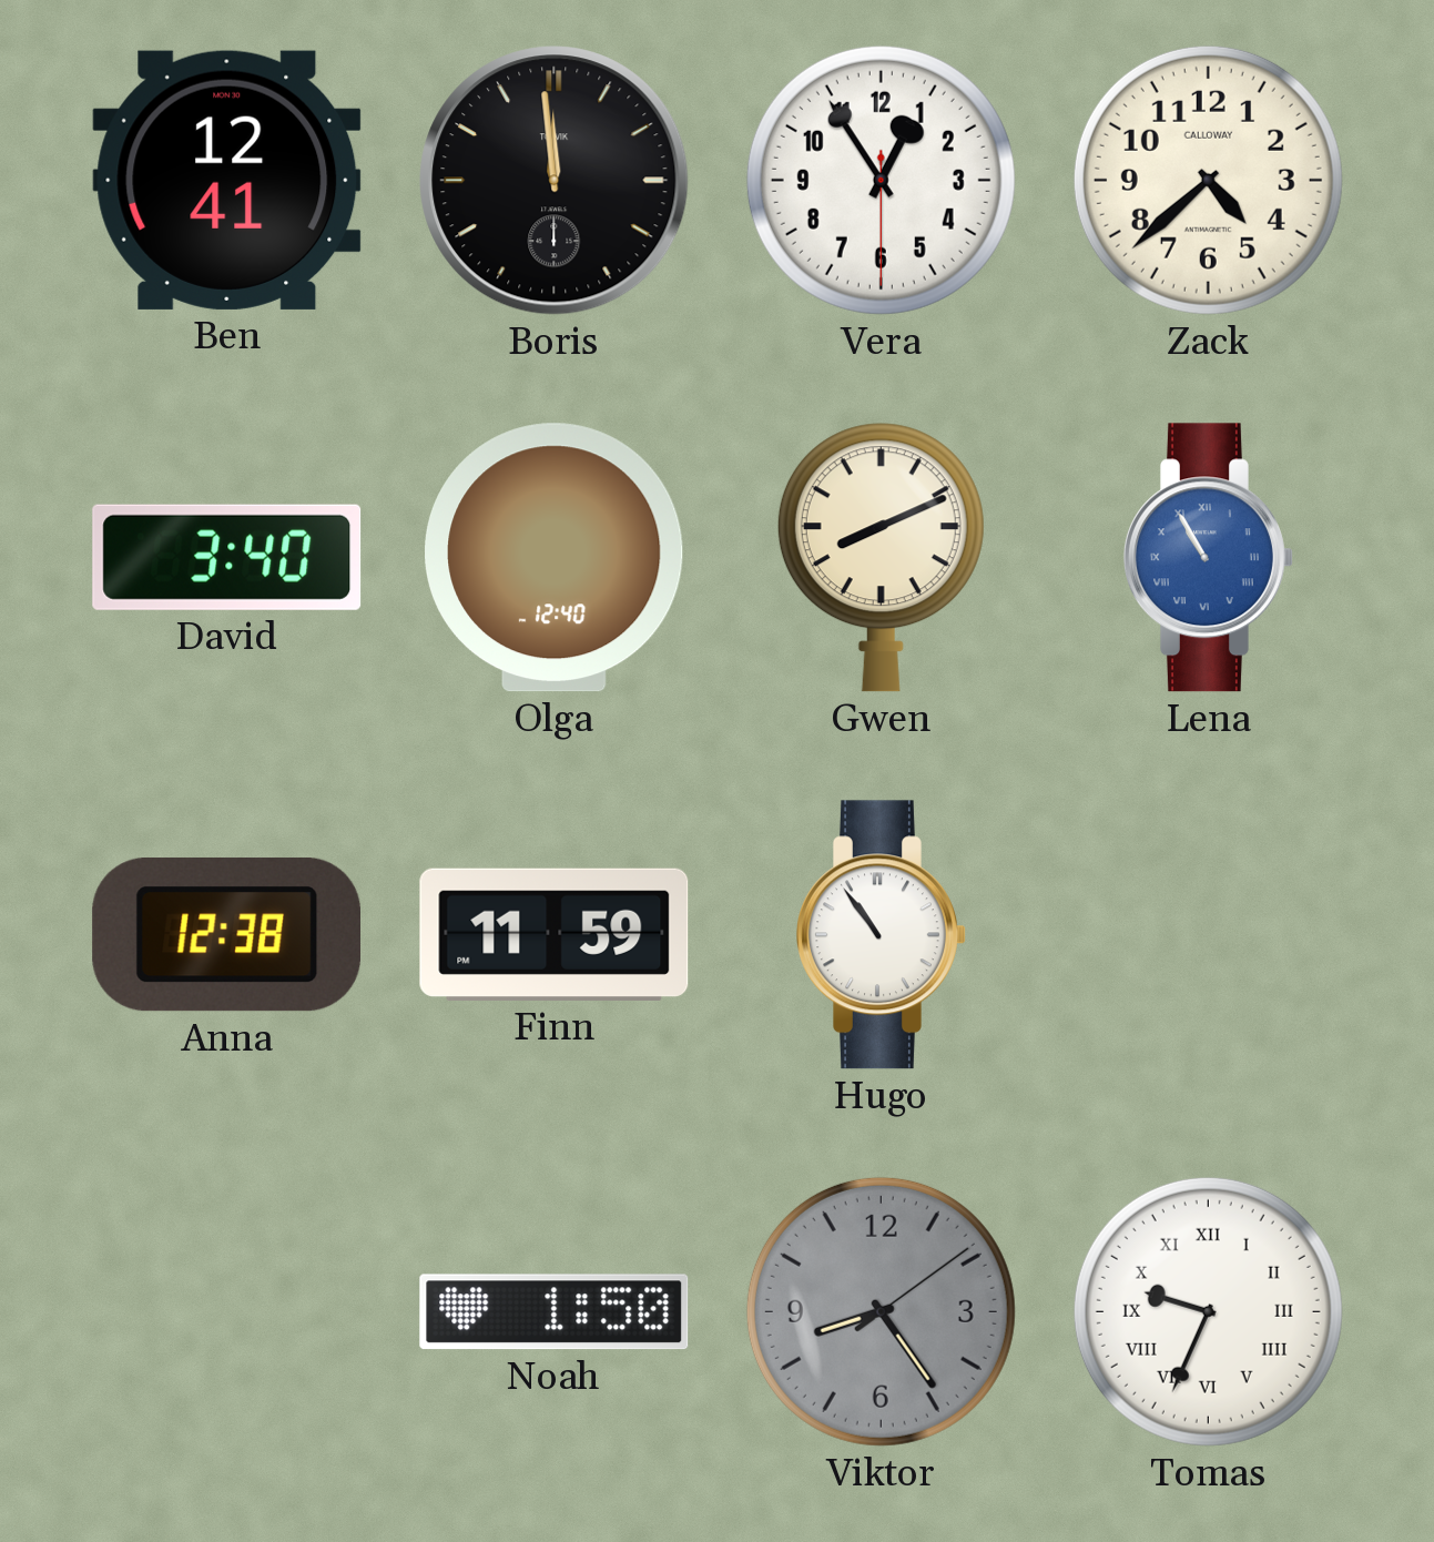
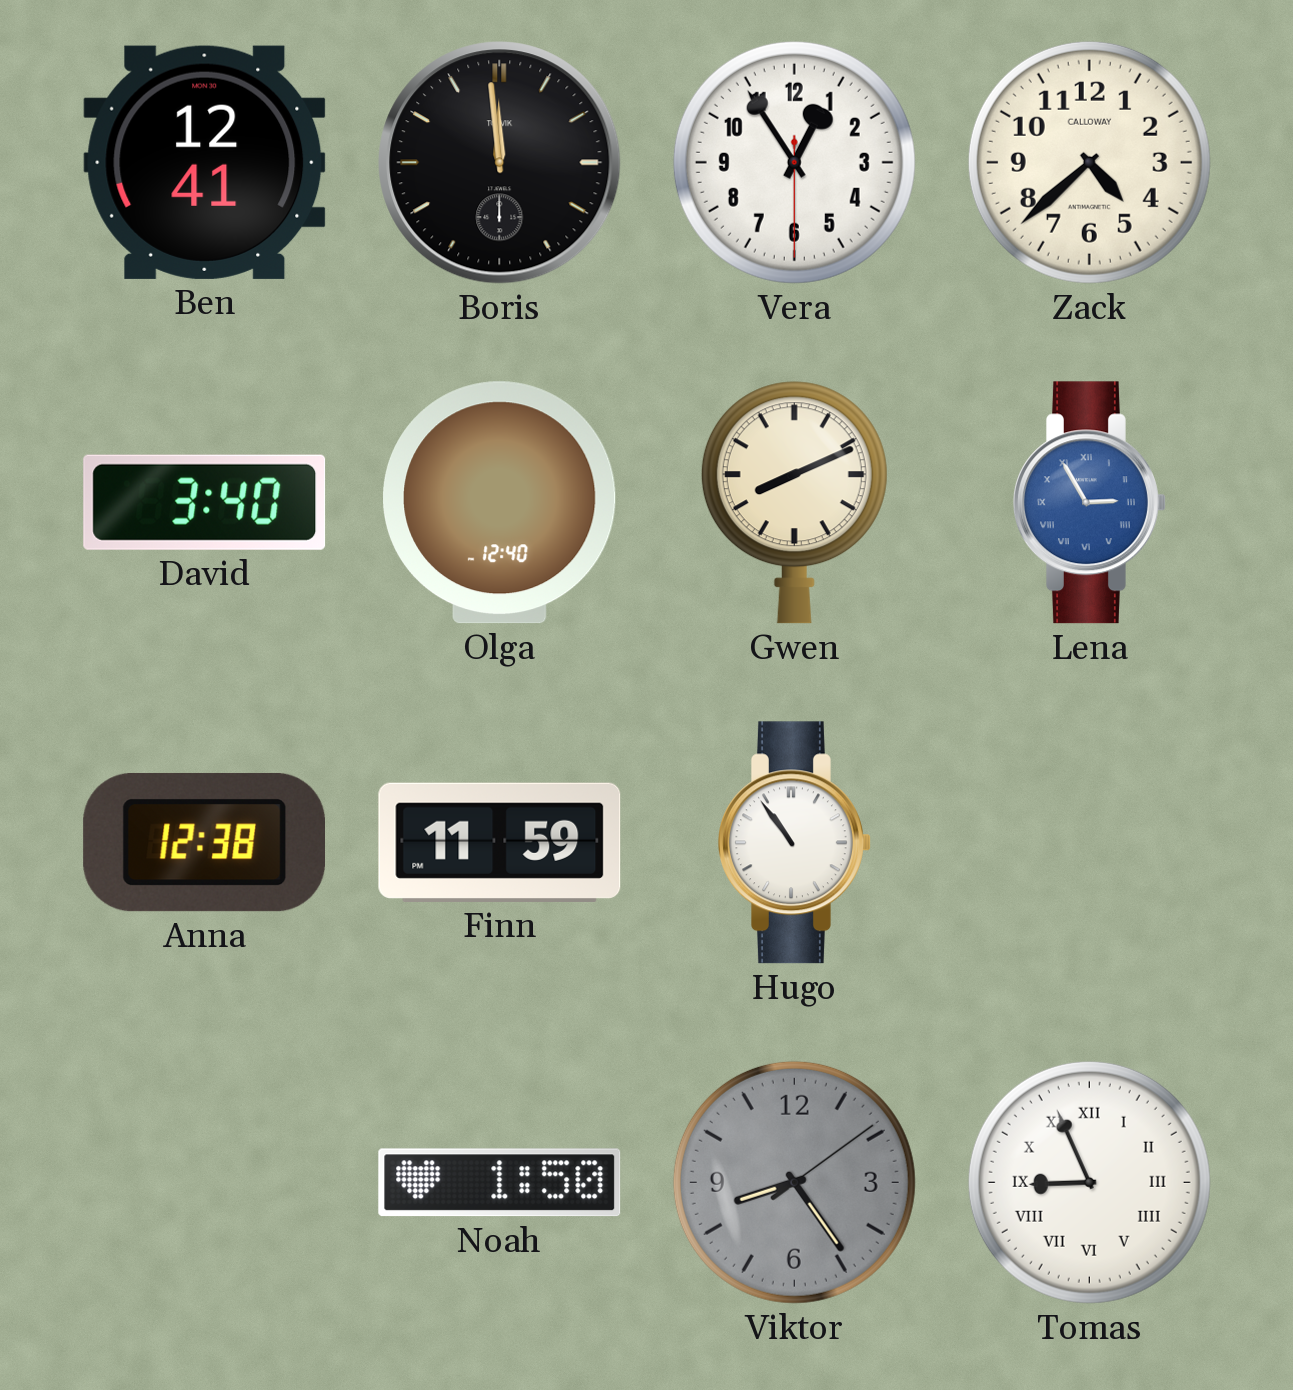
Lena: 10:55 -> 2:55
Tomas: 9:34 -> 8:56
